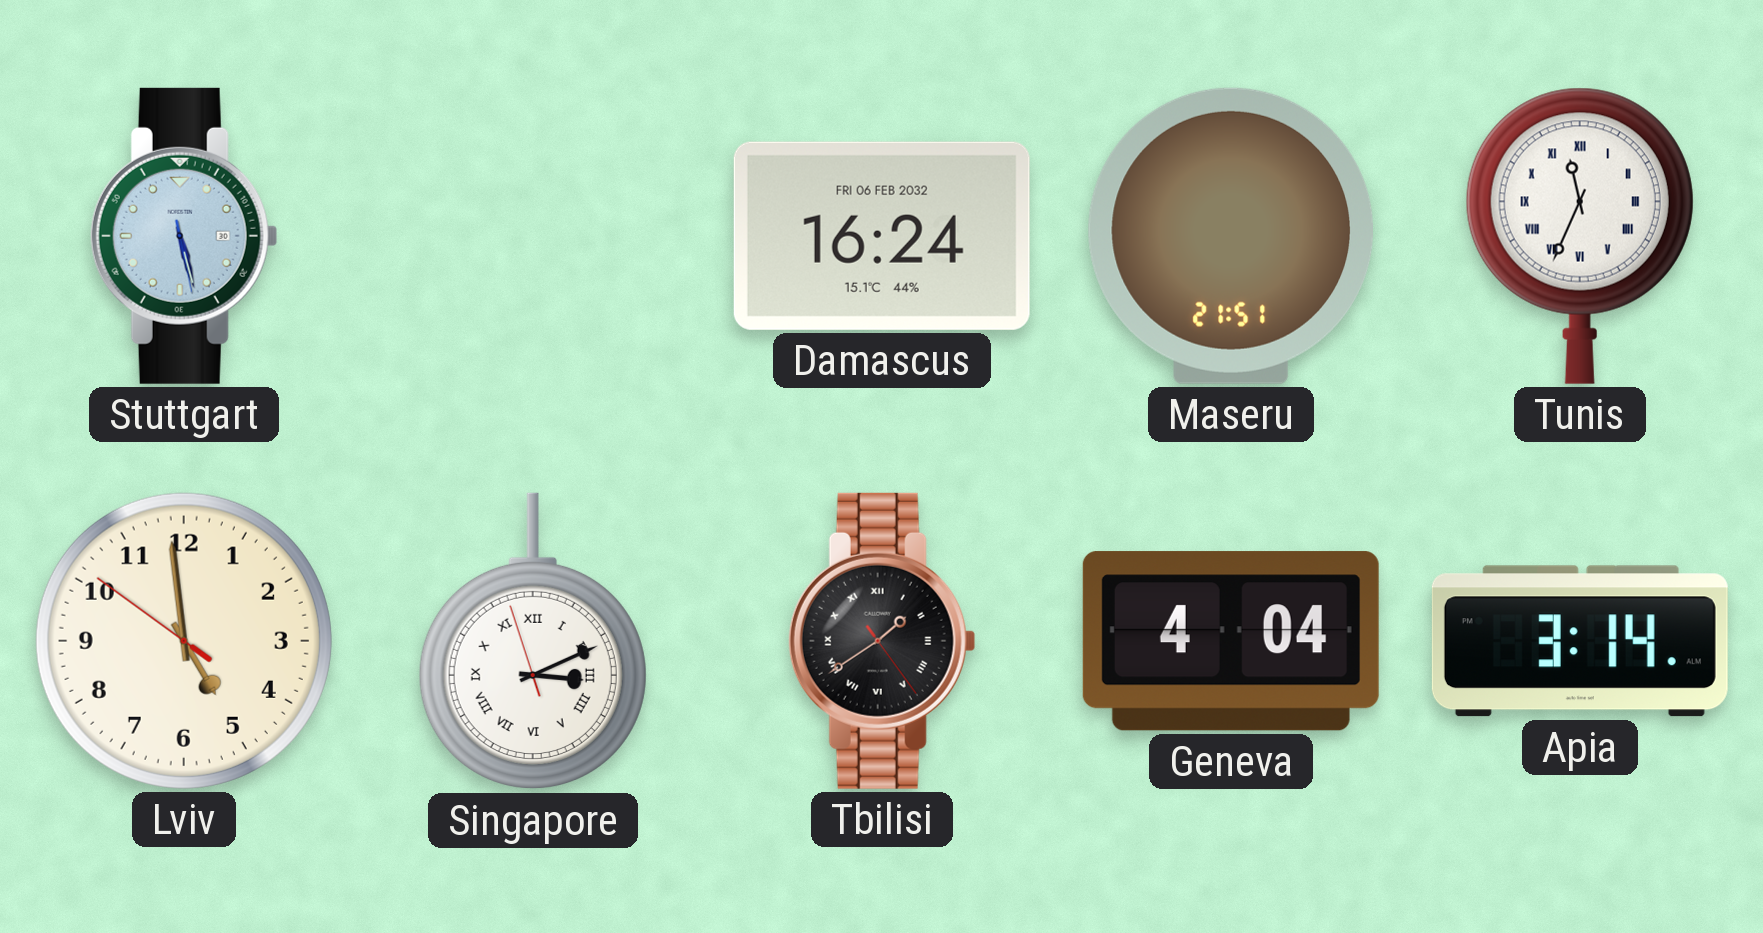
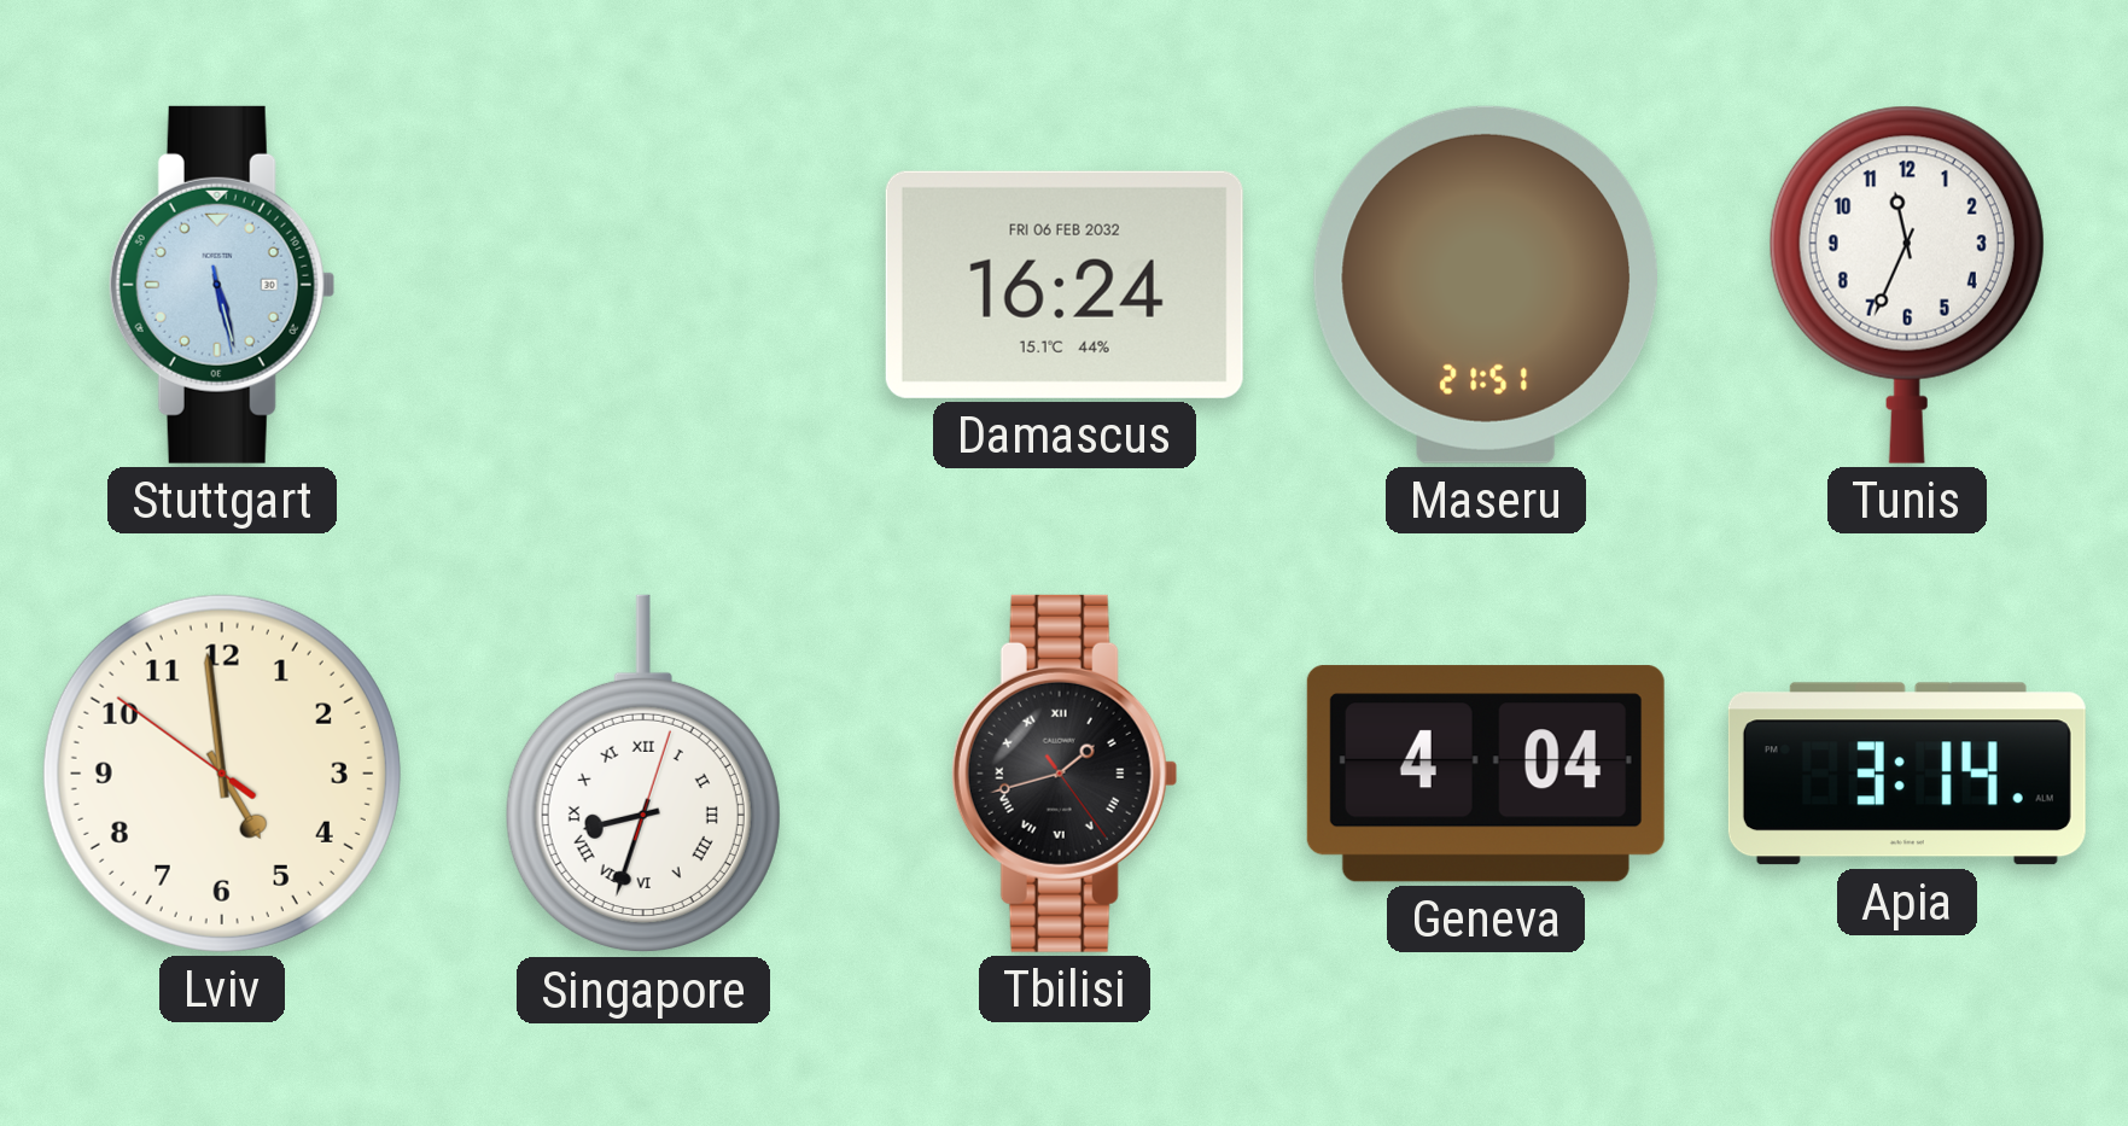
Tunis numerals: Roman -> Arabic
Singapore: 3:10 -> 8:33
Tbilisi: 1:39 -> 1:42
